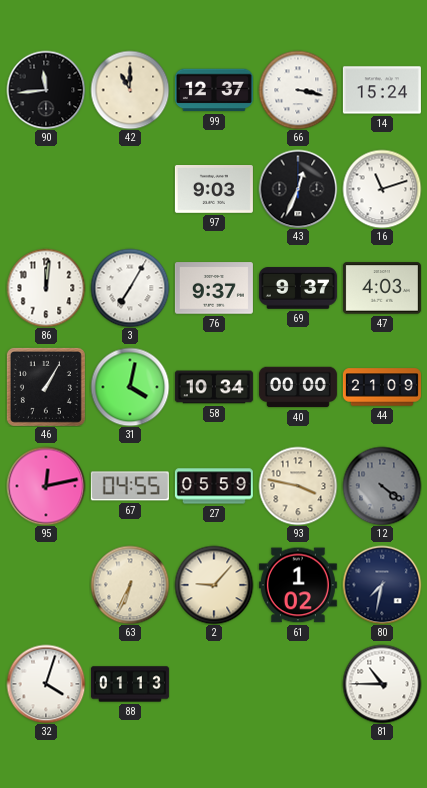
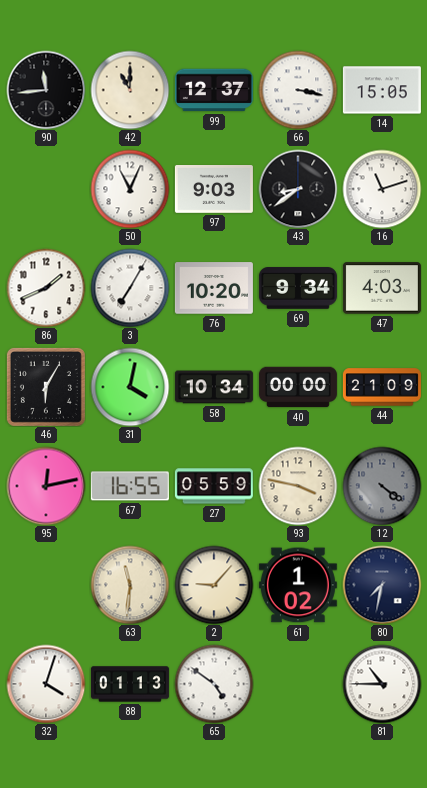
14: 15:24 -> 15:05
50: none -> 11:04
43: 12:34 -> 8:39
86: 12:01 -> 1:41
76: 9:37 -> 10:20
69: 9:37 -> 9:34
46: 1:05 -> 6:05
67: 04:55 -> 16:55
63: 6:34 -> 11:31
65: none -> 4:51
